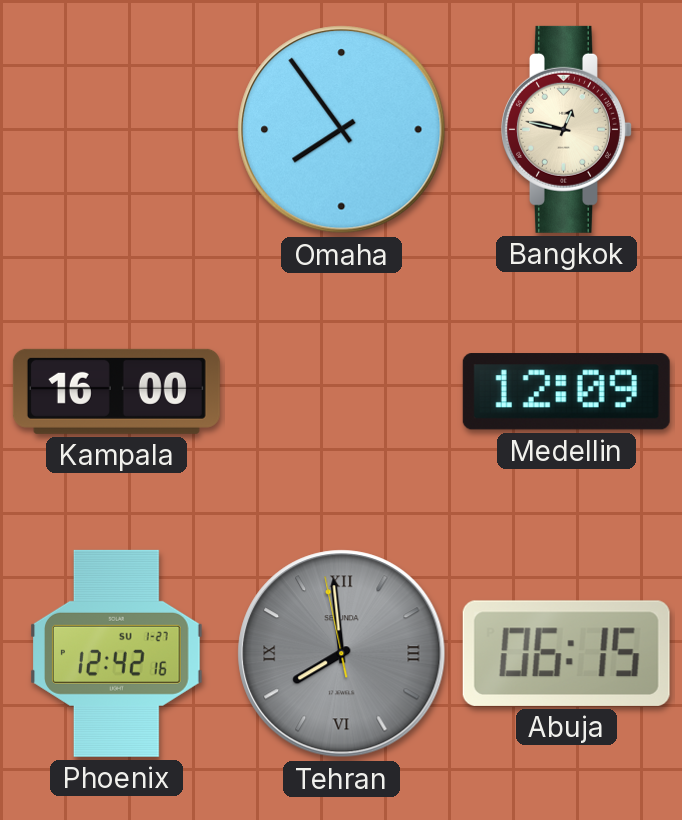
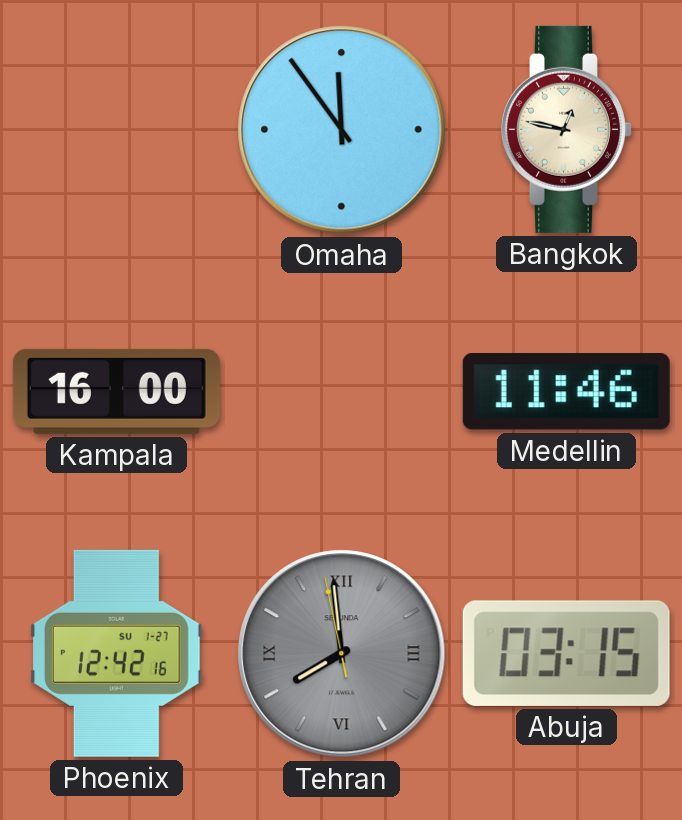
Omaha: 7:54 -> 11:54
Medellin: 12:09 -> 11:46
Abuja: 06:15 -> 03:15
